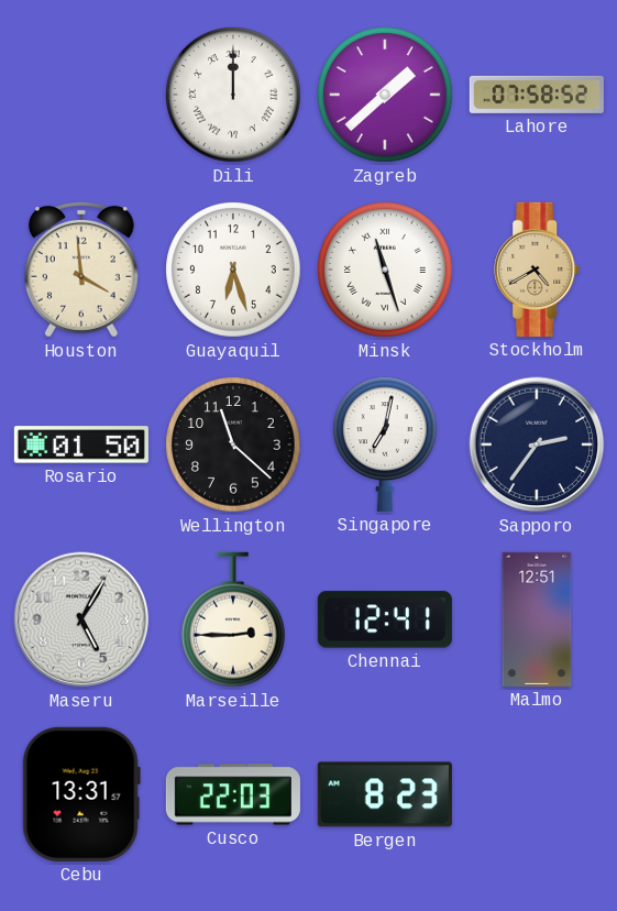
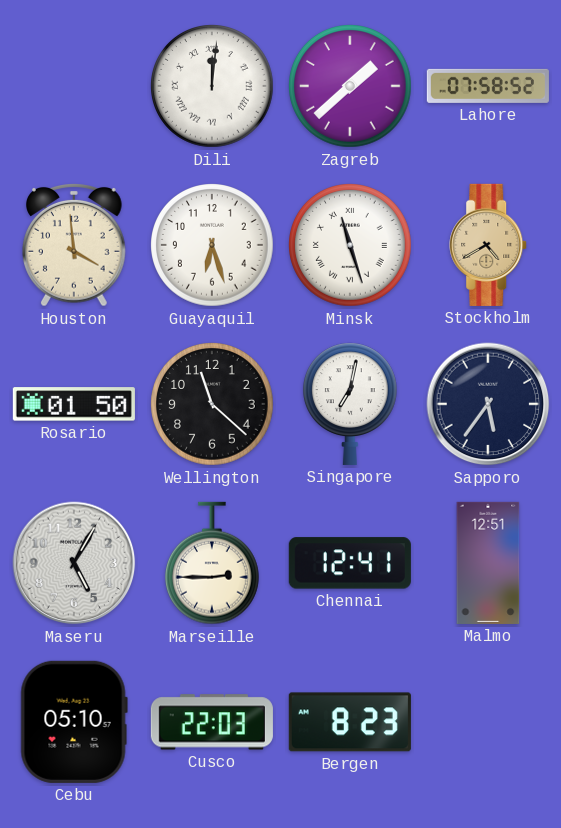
Dili: 12:00 -> 12:01
Sapporo: 2:36 -> 5:36
Cebu: 13:31 -> 05:10
